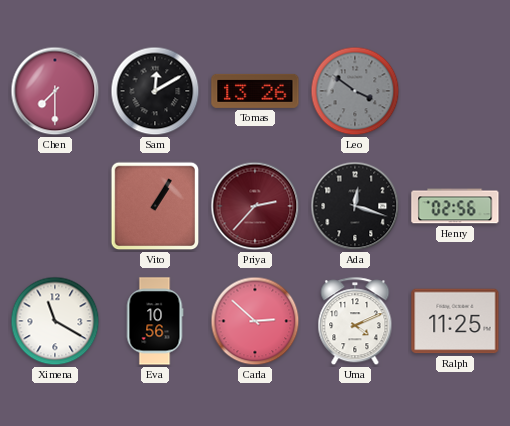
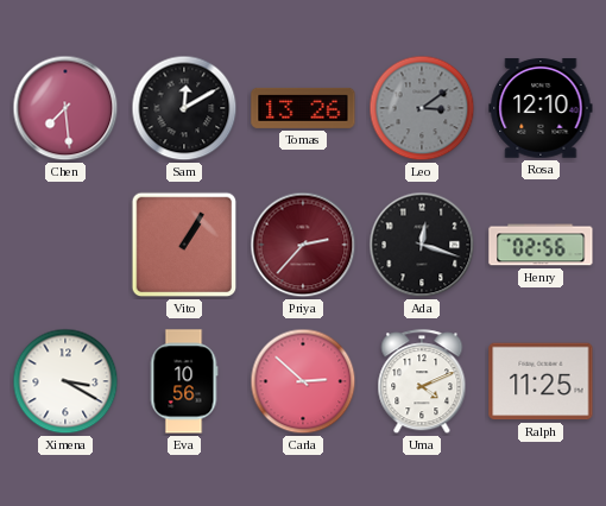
Chen: 7:30 -> 7:29
Leo: 3:51 -> 3:09
Rosa: none -> 12:10
Ximena: 11:20 -> 3:20
